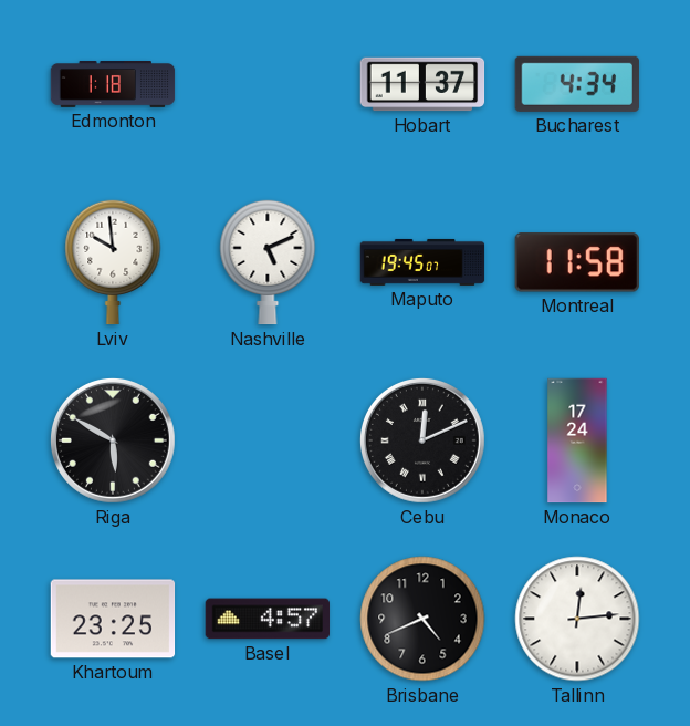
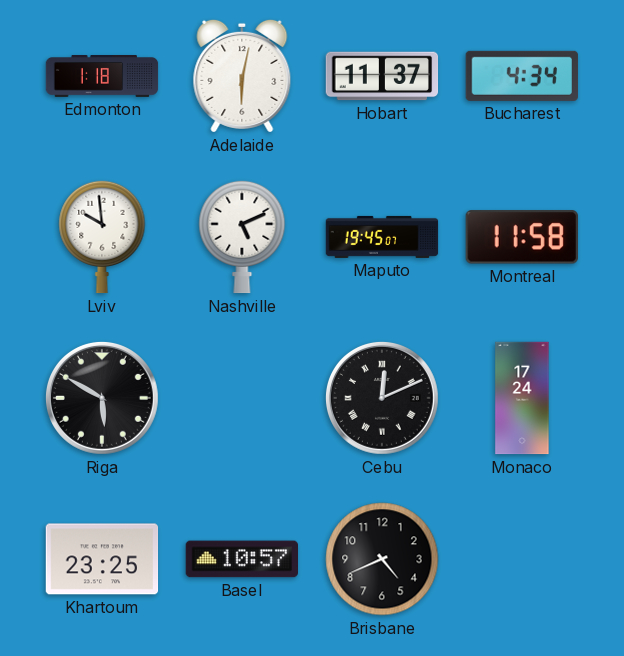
Adelaide: none -> 6:02
Basel: 4:57 -> 10:57
Tallinn: 12:14 -> none
